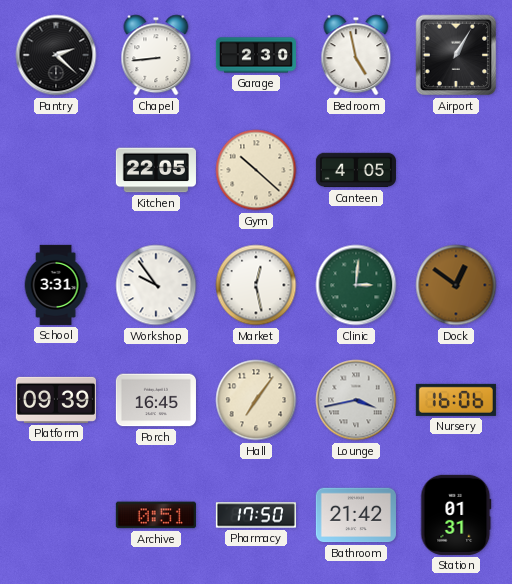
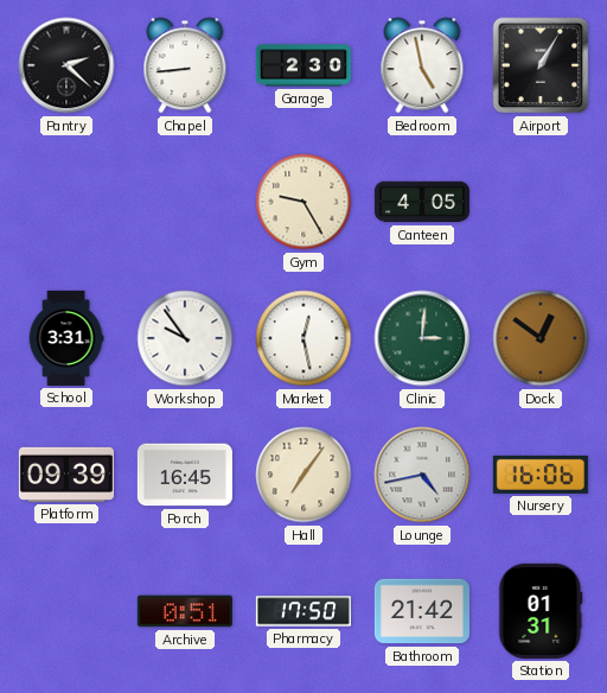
Kitchen: 22:05 -> none
Gym: 10:22 -> 9:25
Lounge: 3:43 -> 4:43
